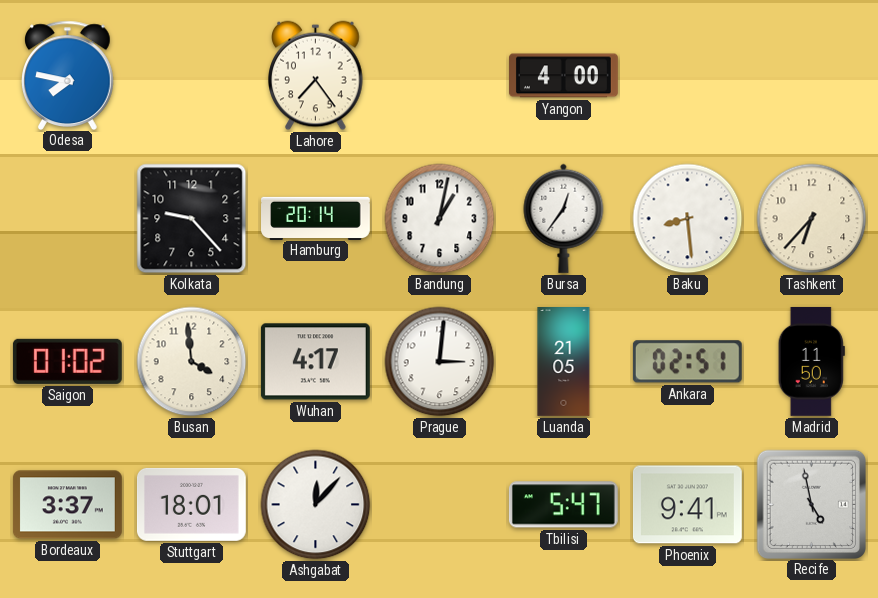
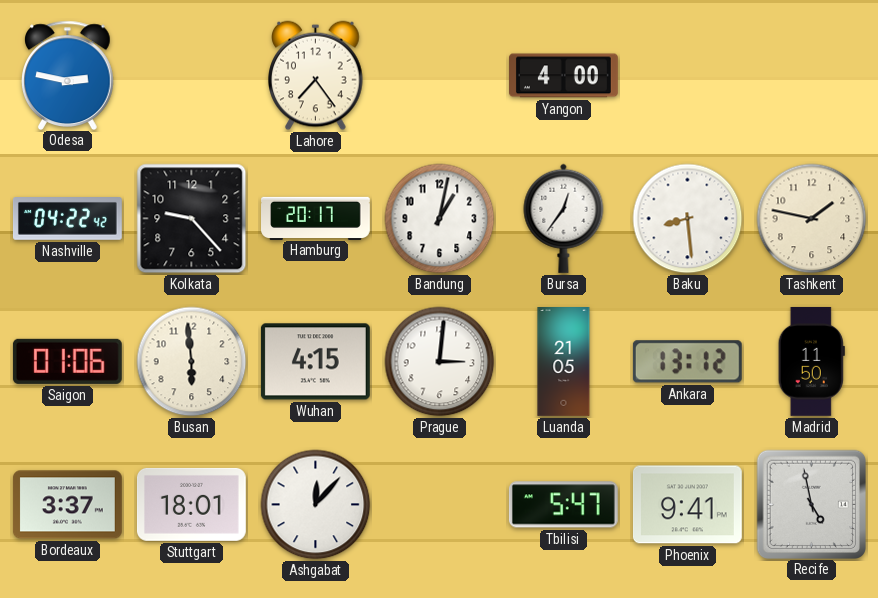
Odesa: 7:47 -> 2:47
Nashville: none -> 04:22
Hamburg: 20:14 -> 20:17
Tashkent: 6:37 -> 1:47
Saigon: 01:02 -> 01:06
Busan: 3:59 -> 5:59
Wuhan: 4:17 -> 4:15
Ankara: 02:51 -> 13:12
